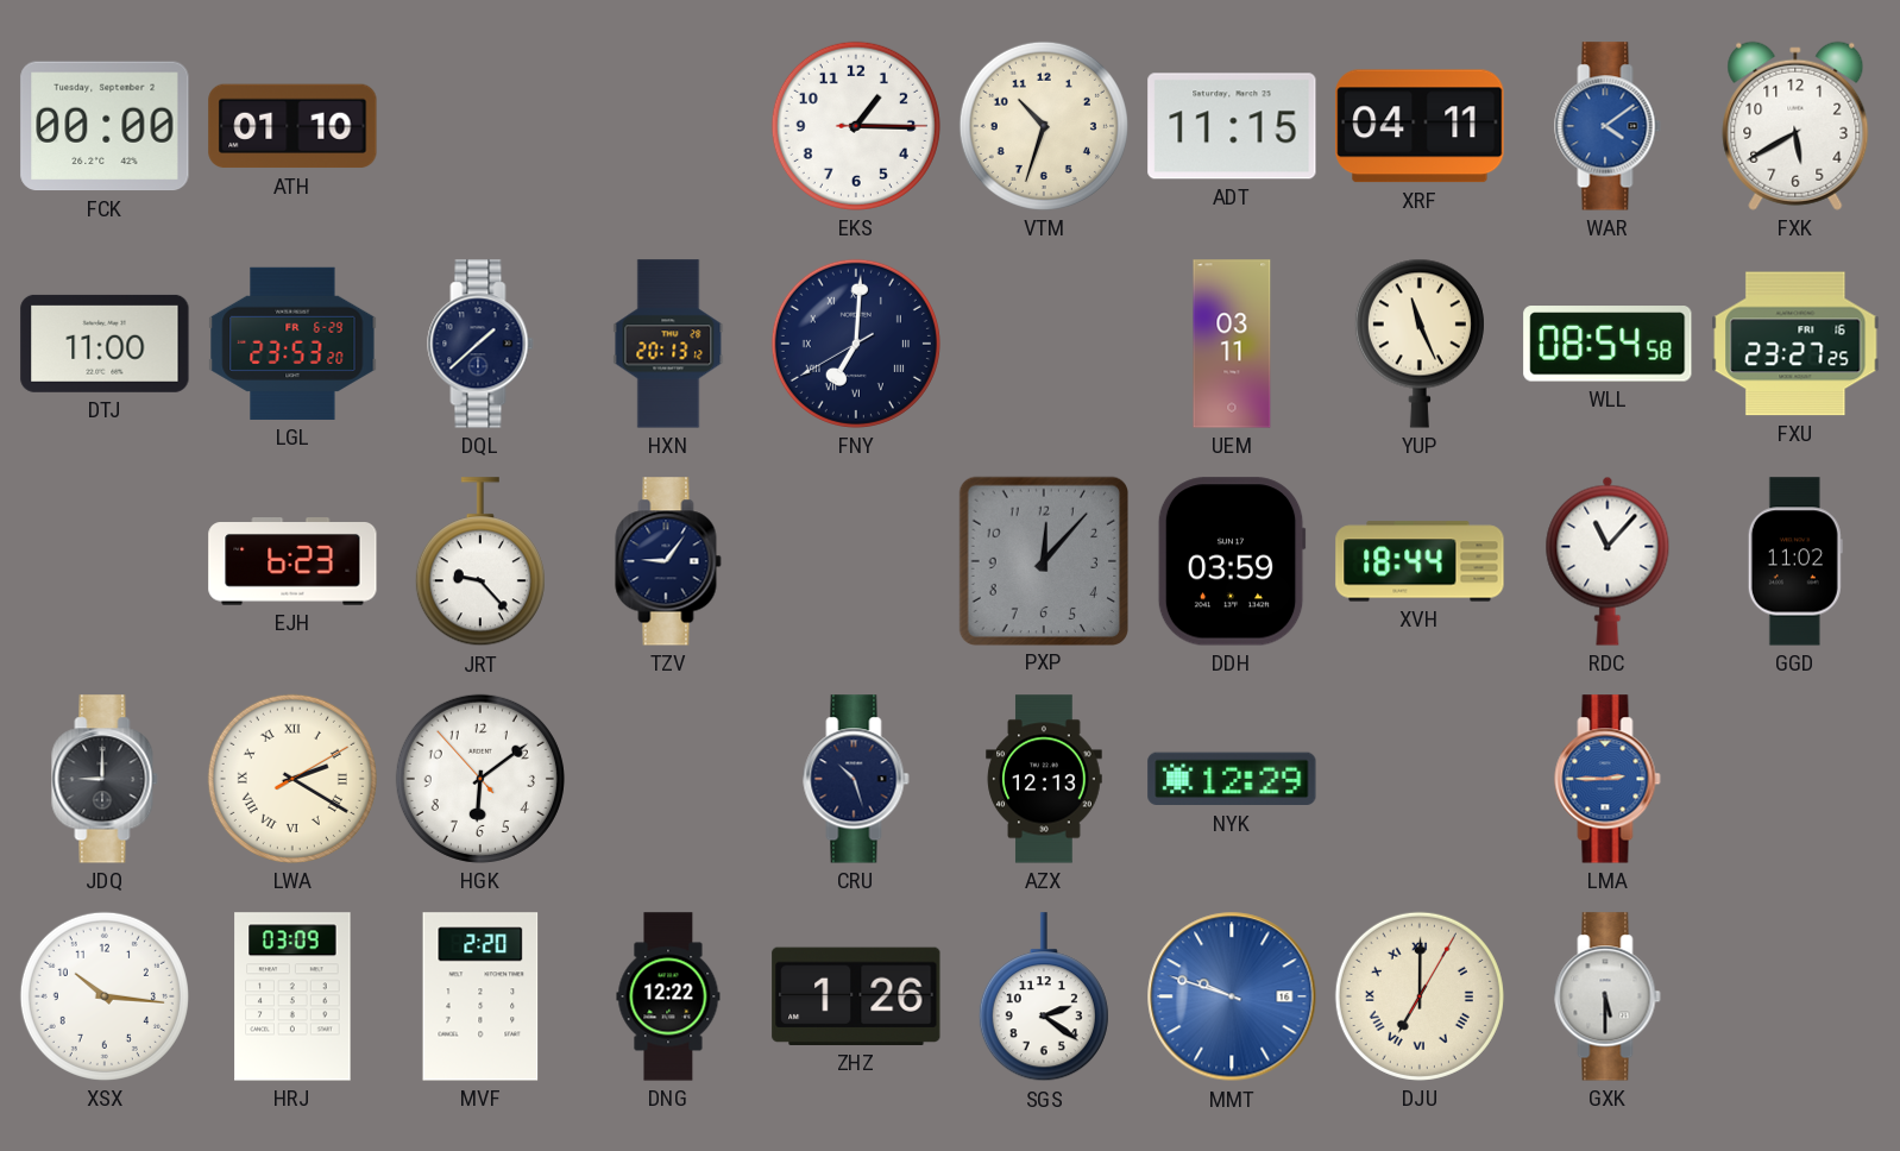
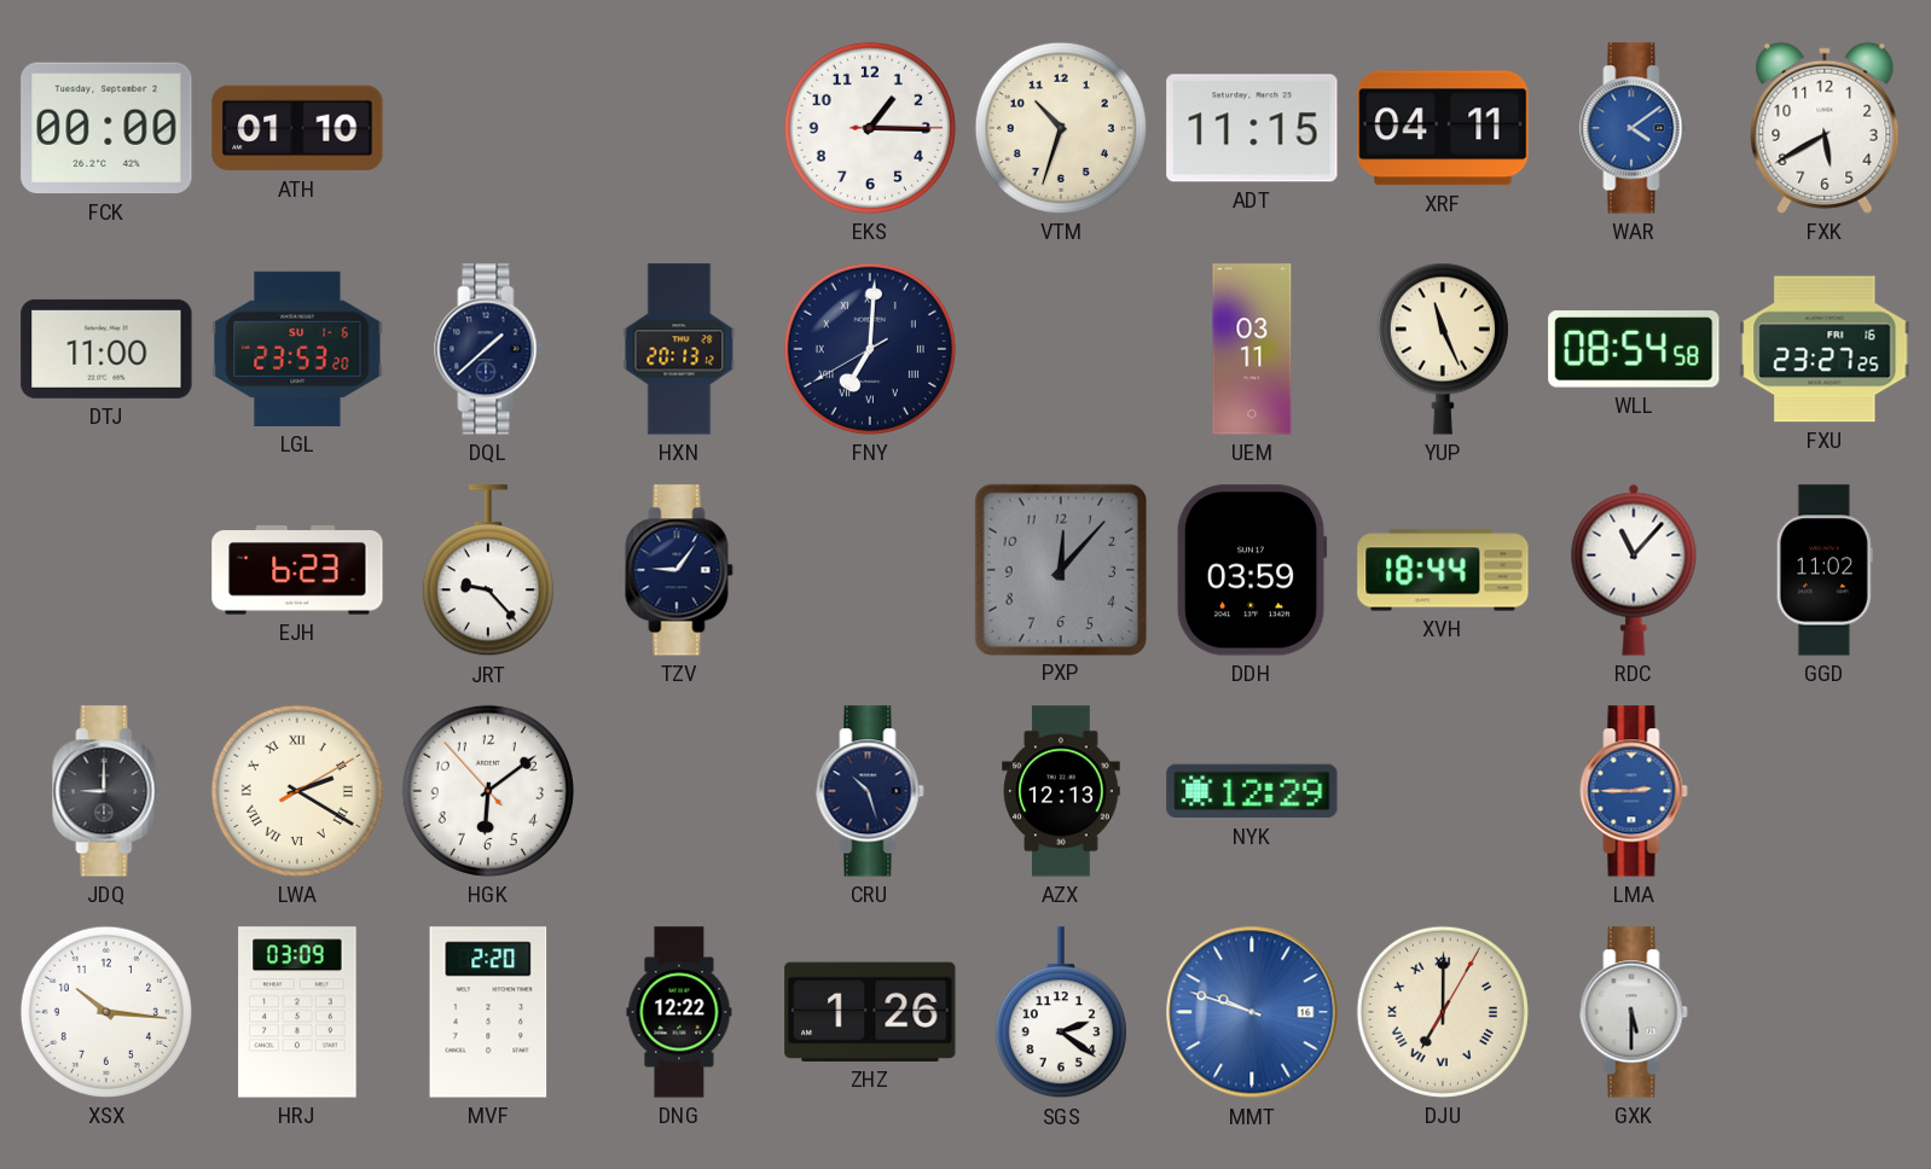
LGL date: FR 6-29 -> SU 1-6
